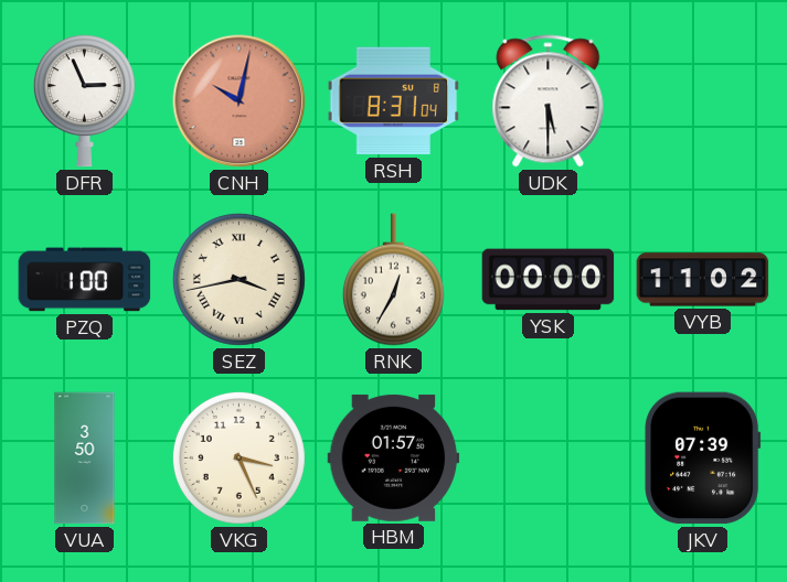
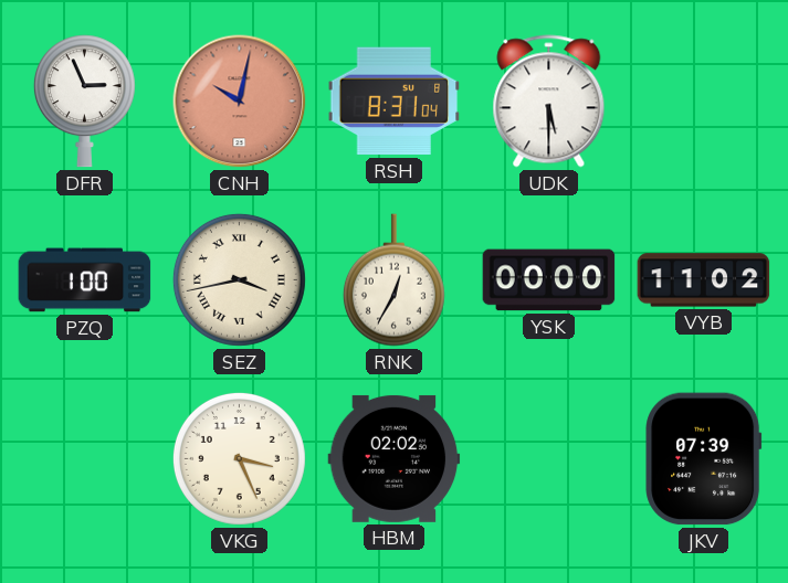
VUA: 3:50 -> none
HBM: 01:57 -> 02:02
